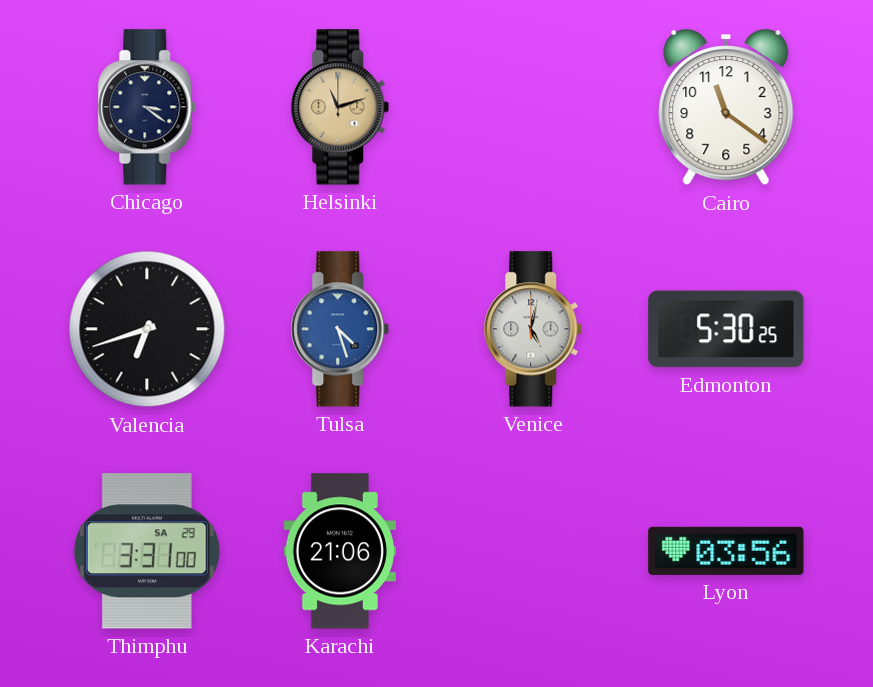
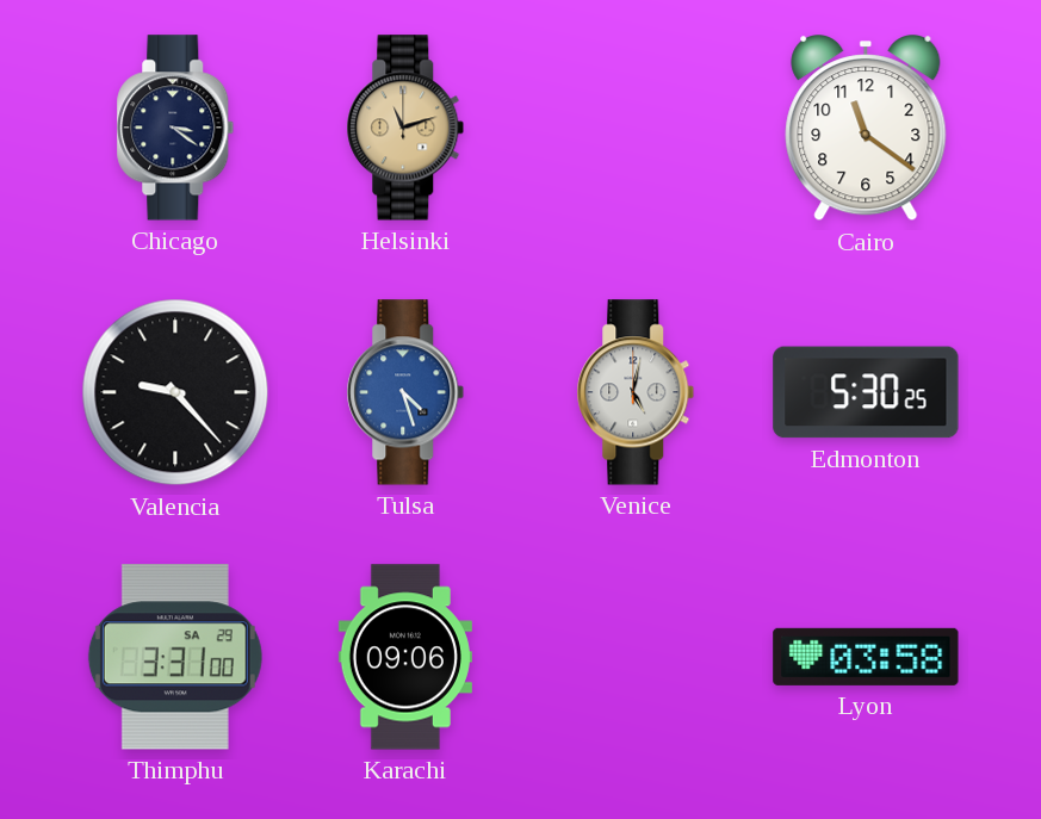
Valencia: 6:42 -> 9:23
Karachi: 21:06 -> 09:06
Lyon: 03:56 -> 03:58
